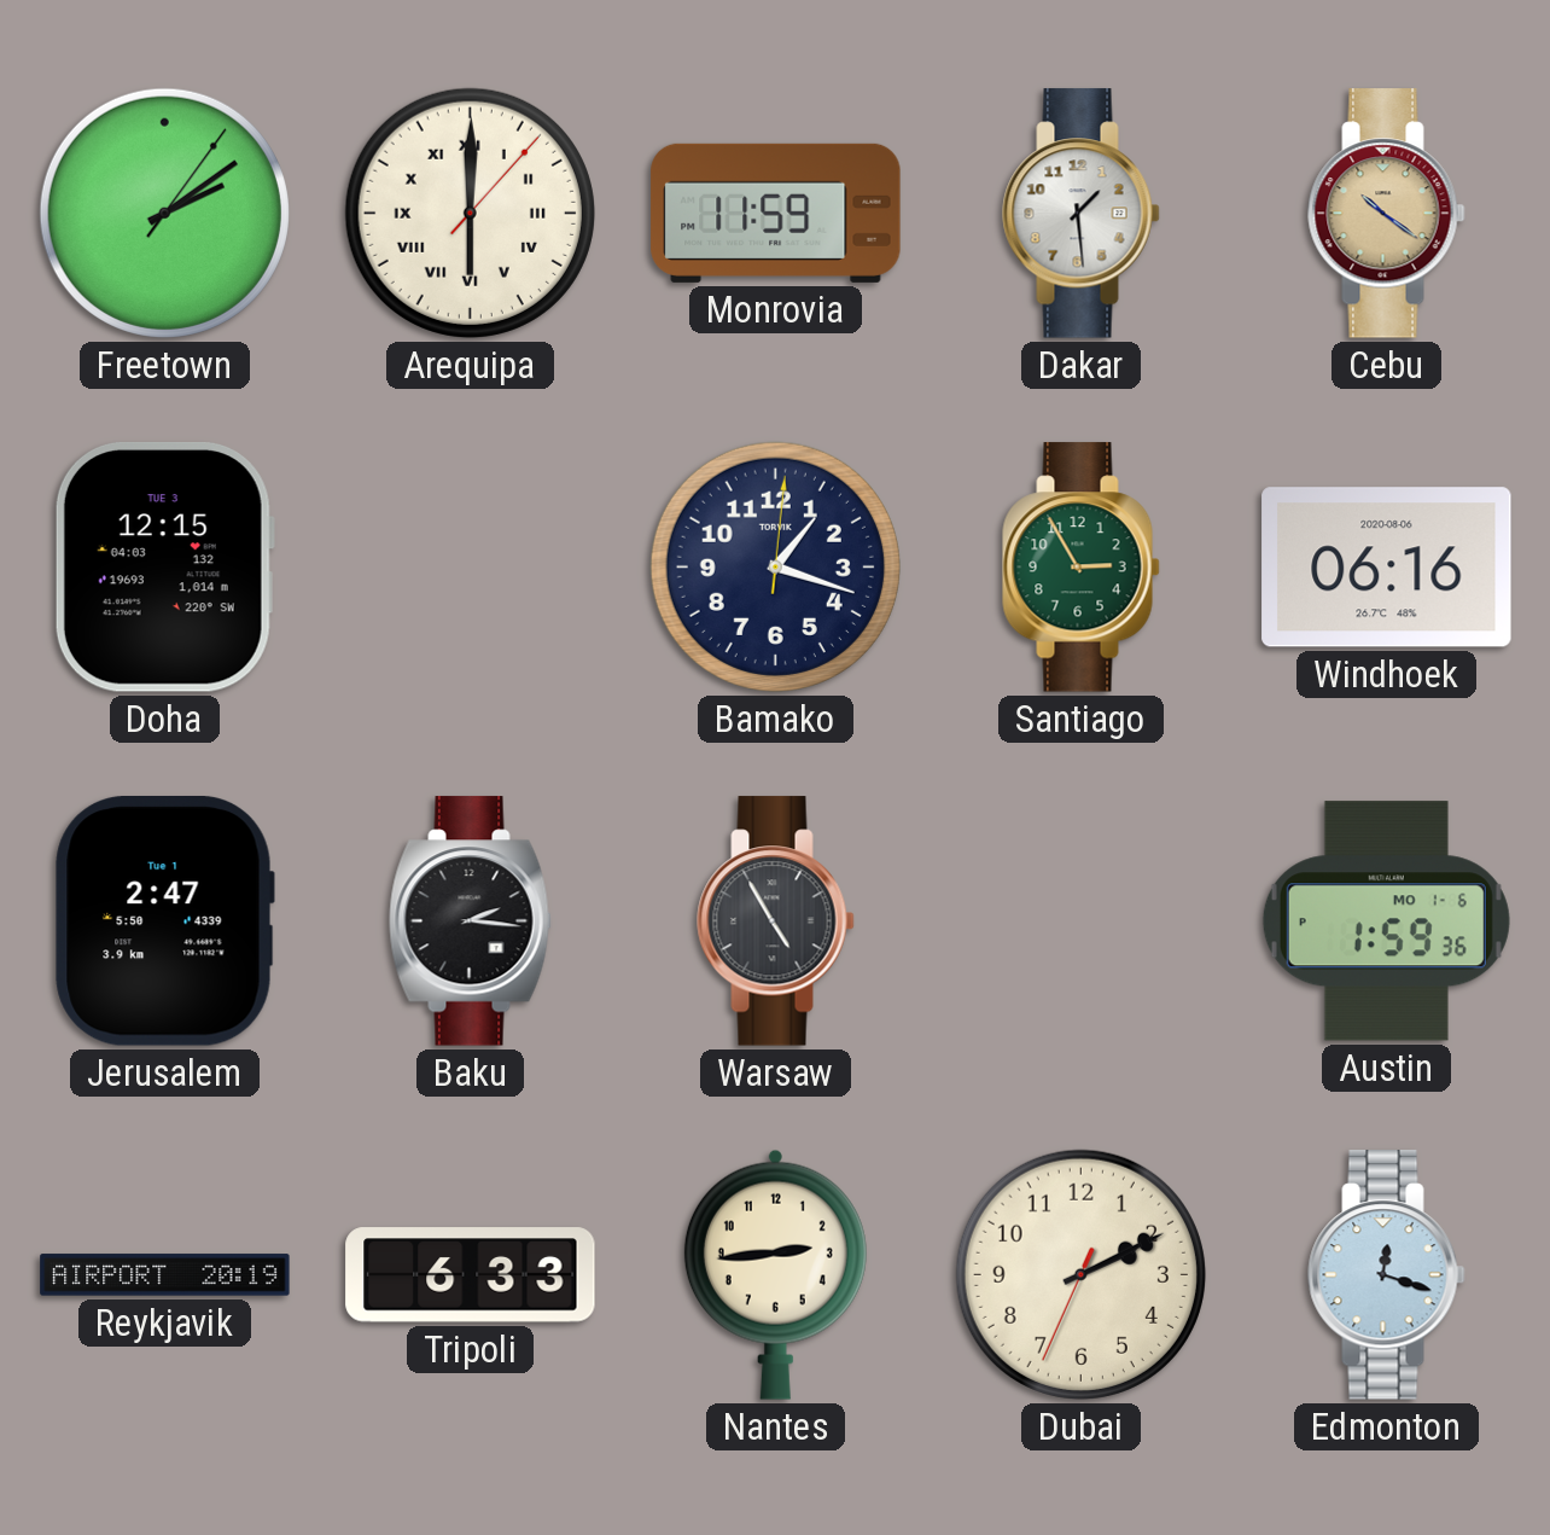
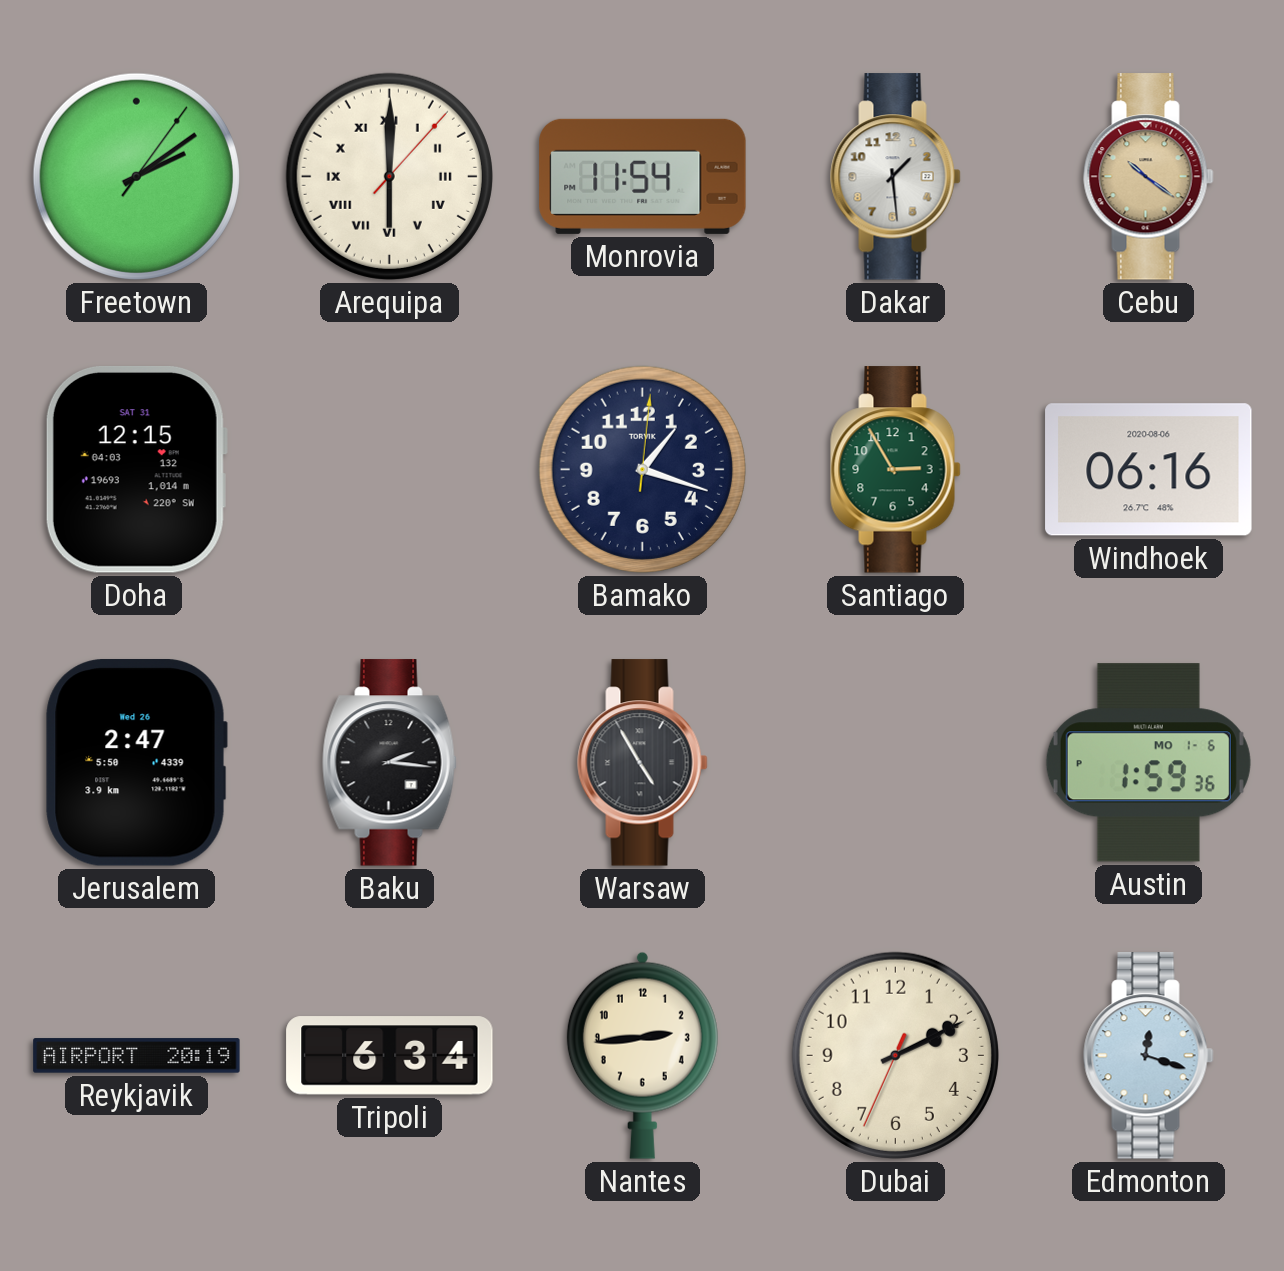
Monrovia: 11:59 -> 11:54
Doha date: TUE 3 -> SAT 31
Jerusalem date: Tue 1 -> Wed 26
Tripoli: 6:33 -> 6:34
